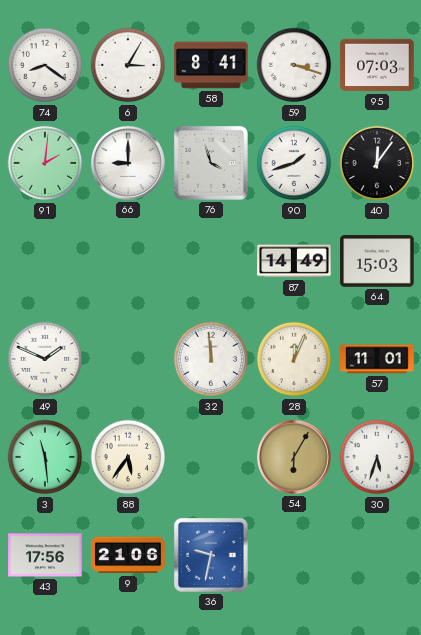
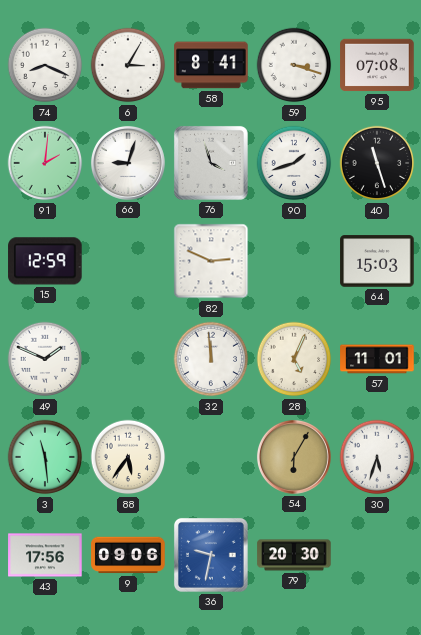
74: 8:21 -> 8:19
95: 07:03 -> 07:08
66: 9:00 -> 9:03
40: 12:06 -> 11:27
15: none -> 12:59
82: none -> 2:49
87: 14:49 -> none
28: 12:04 -> 5:04
9: 21:06 -> 09:06
79: none -> 20:30
